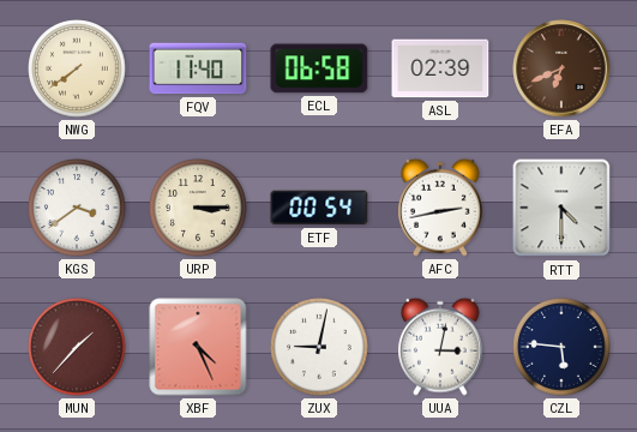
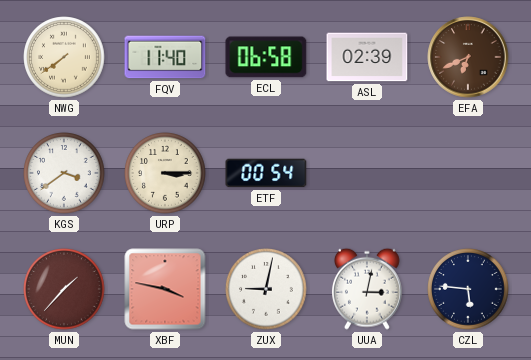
AFC: 2:43 -> none
RTT: 4:30 -> none
XBF: 4:26 -> 3:47
